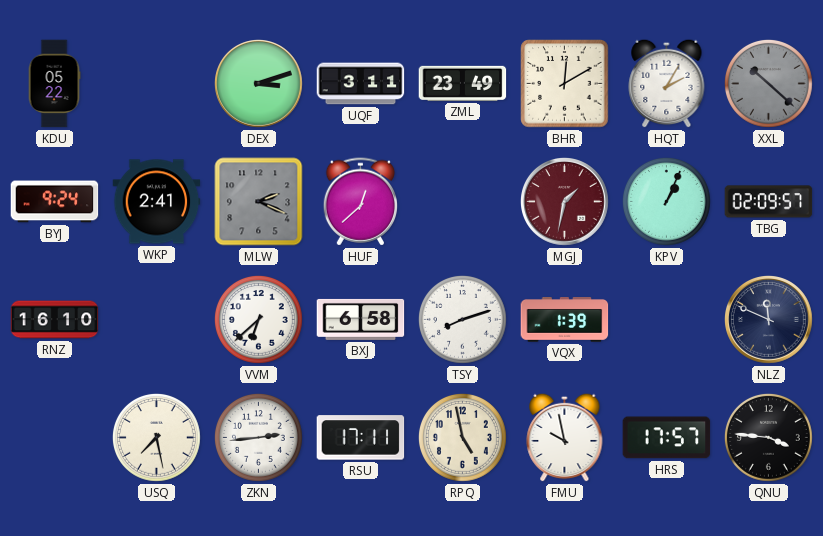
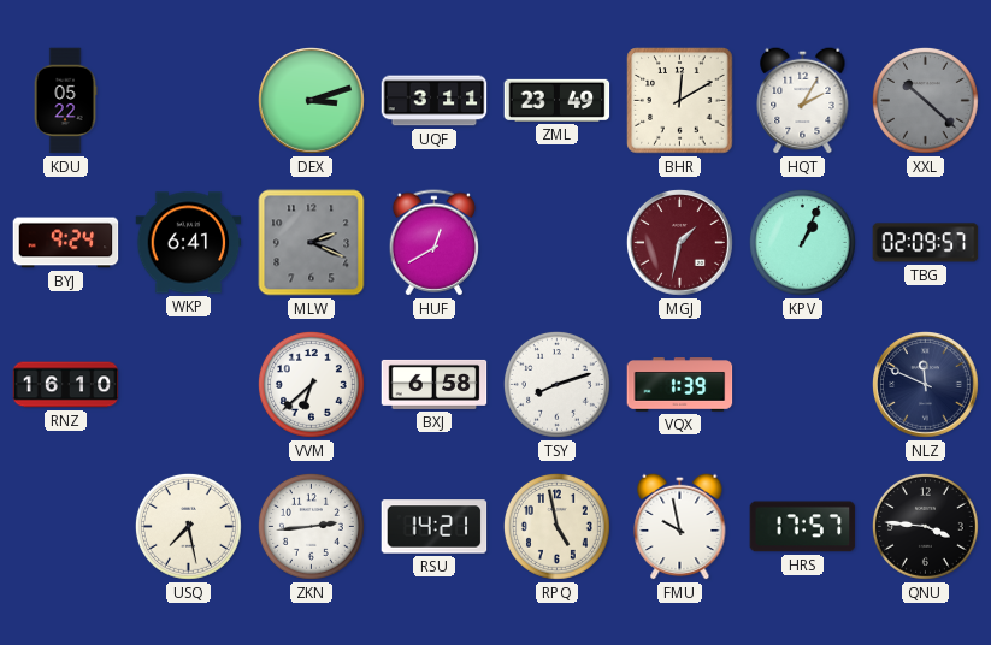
WKP: 2:41 -> 6:41
HUF: 12:38 -> 12:40
RSU: 17:11 -> 14:21
